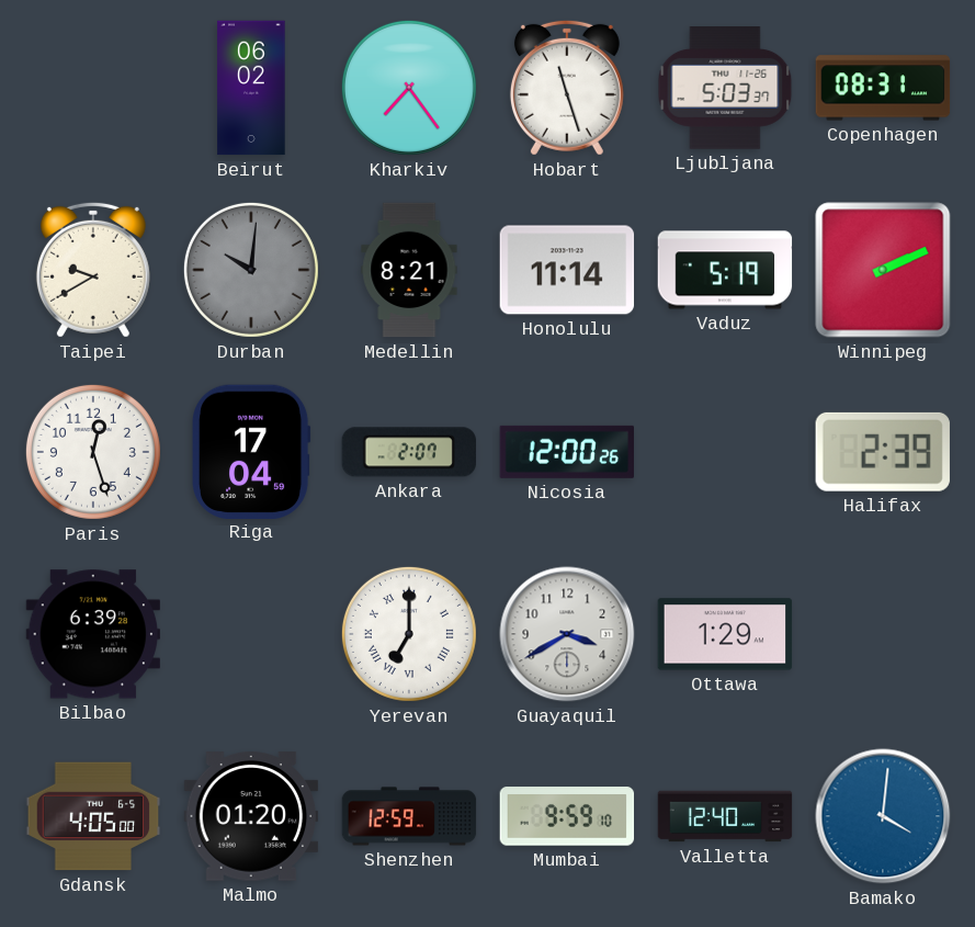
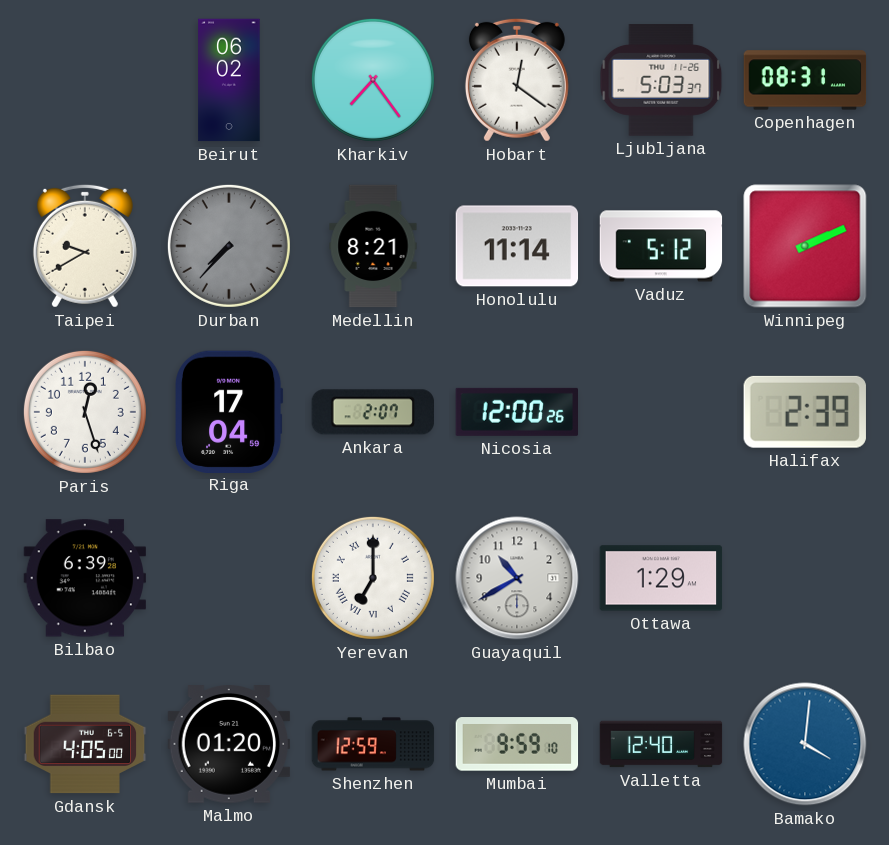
Hobart: 11:27 -> 12:21
Durban: 10:01 -> 7:37
Vaduz: 5:19 -> 5:12
Guayaquil: 3:40 -> 10:40
